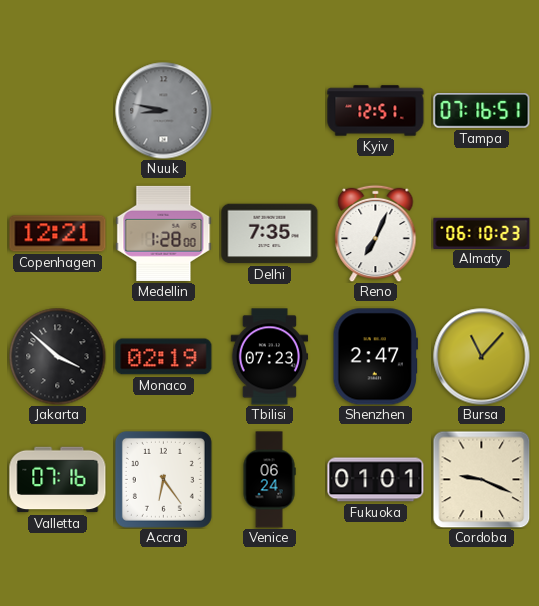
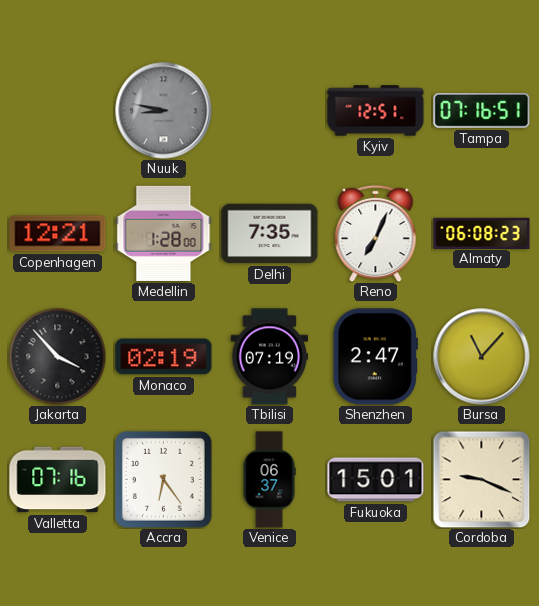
Almaty: 06:10 -> 06:08
Jakarta: 3:52 -> 3:53
Tbilisi: 07:23 -> 07:19
Venice: 06:24 -> 06:37
Fukuoka: 01:01 -> 15:01
